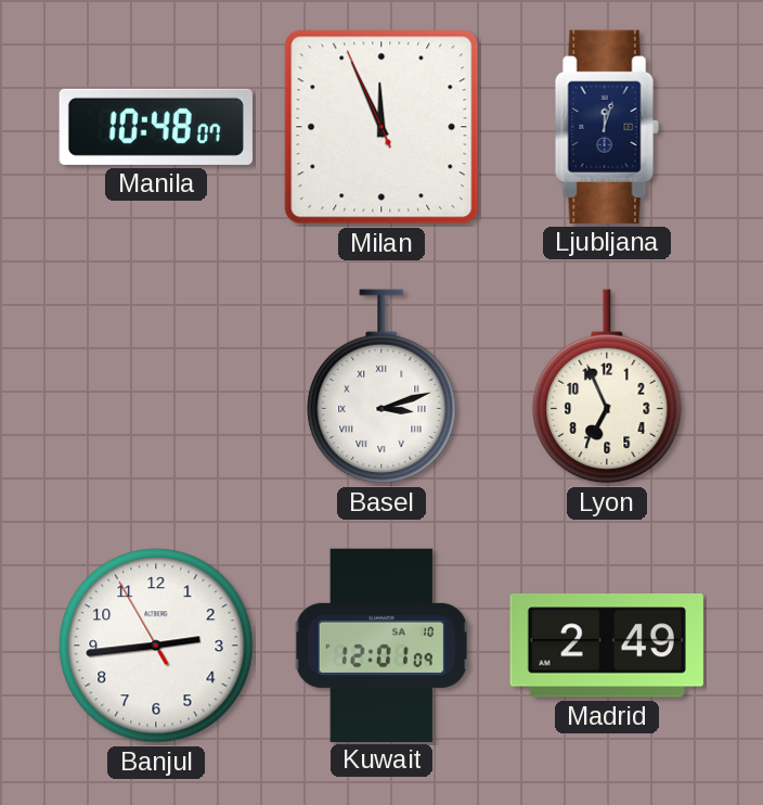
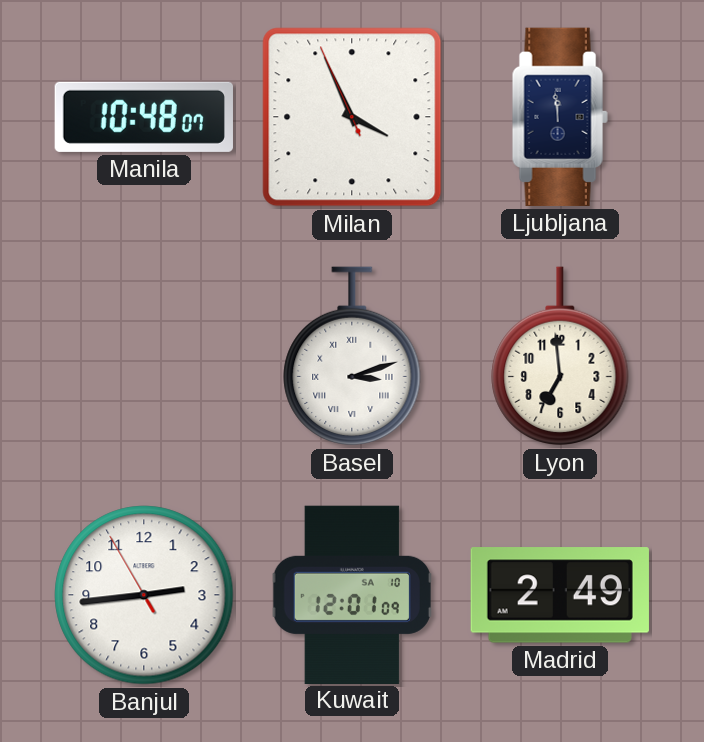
Milan: 11:55 -> 3:55
Ljubljana: 12:03 -> 11:59
Lyon: 6:56 -> 6:59
